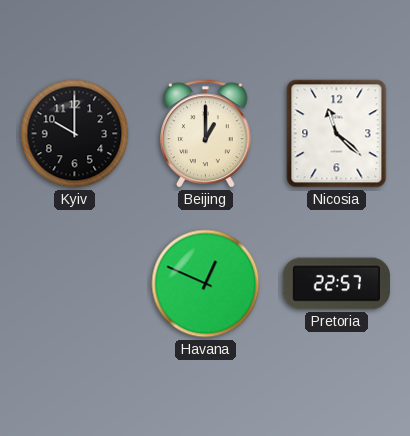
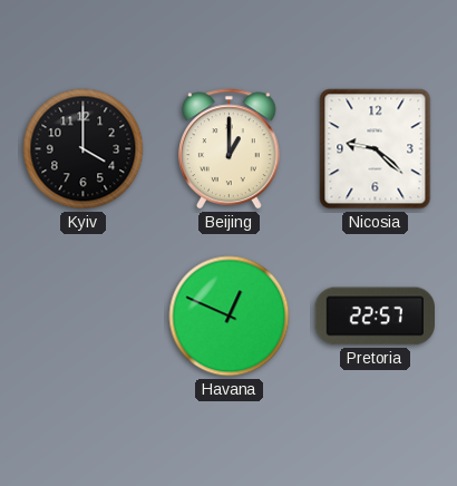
Kyiv: 10:00 -> 4:00
Nicosia: 11:22 -> 9:22
